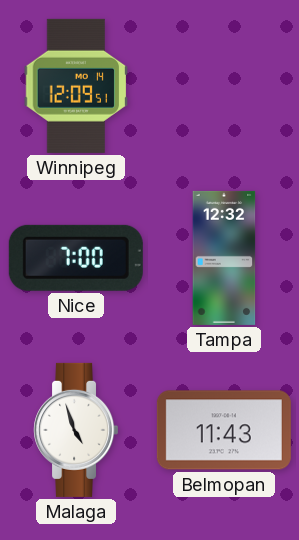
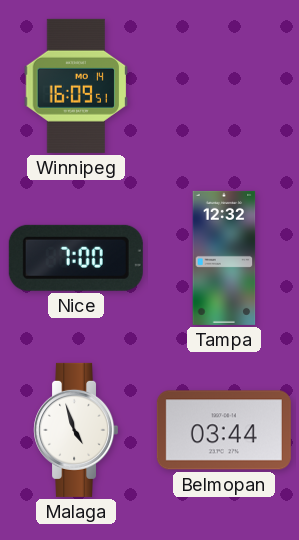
Winnipeg: 12:09 -> 16:09
Belmopan: 11:43 -> 03:44
